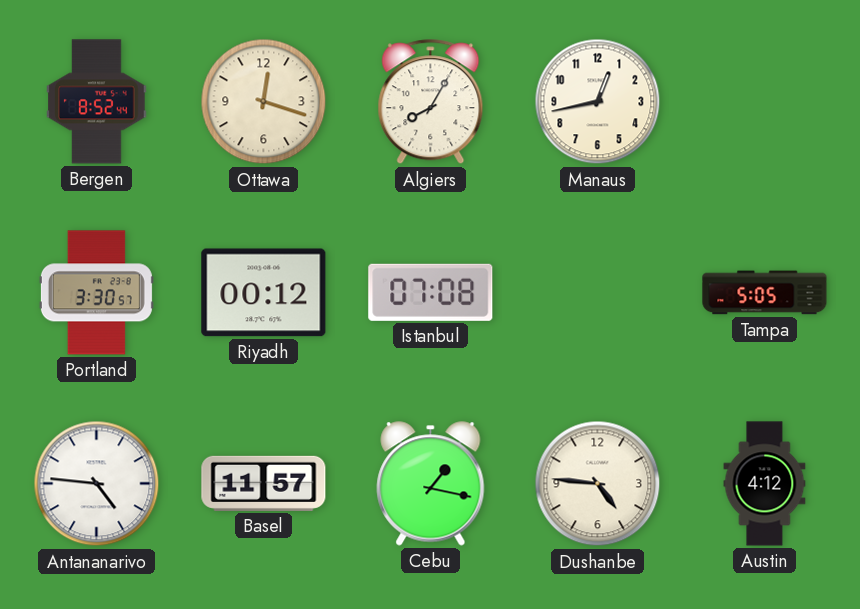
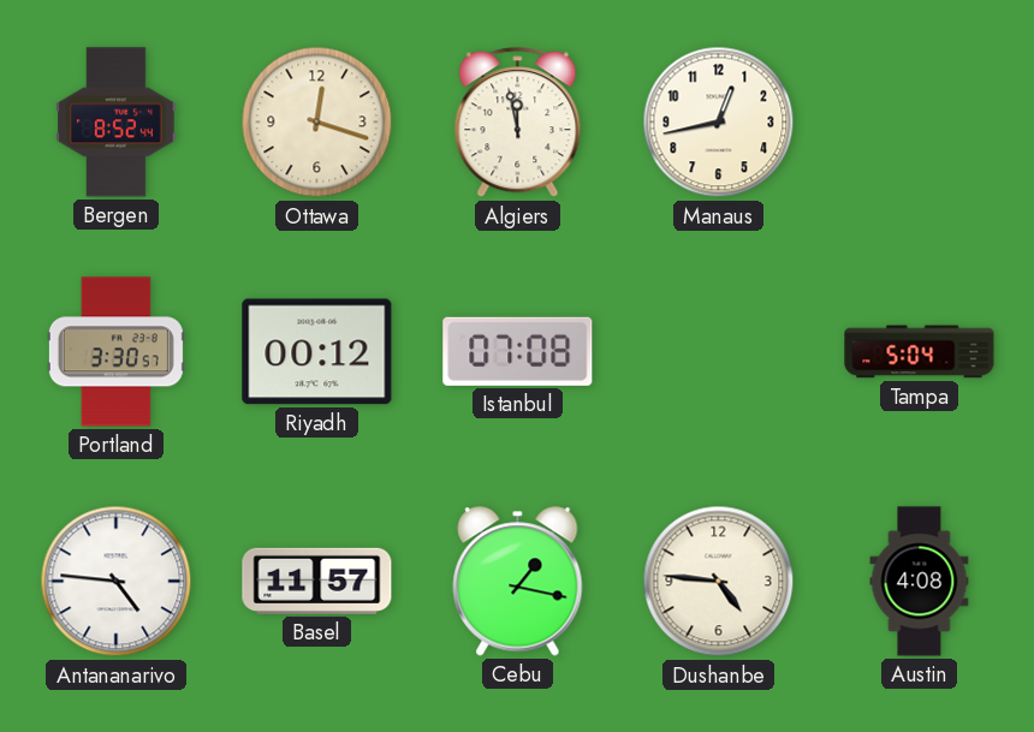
Algiers: 8:05 -> 11:58
Tampa: 5:05 -> 5:04
Austin: 4:12 -> 4:08
